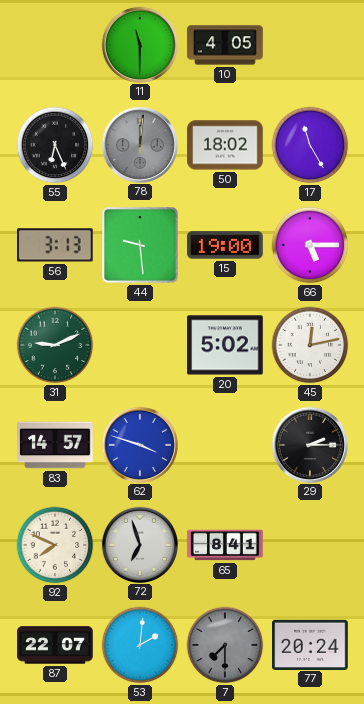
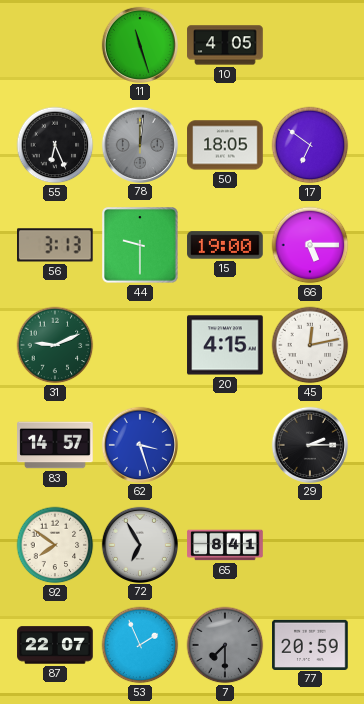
11: 11:30 -> 11:27
50: 18:02 -> 18:05
17: 11:25 -> 6:51
44: 9:29 -> 9:30
20: 5:02 -> 4:15
62: 3:48 -> 3:27
92: 7:49 -> 7:51
72: 6:57 -> 6:55
53: 2:01 -> 1:56
77: 20:24 -> 20:59
